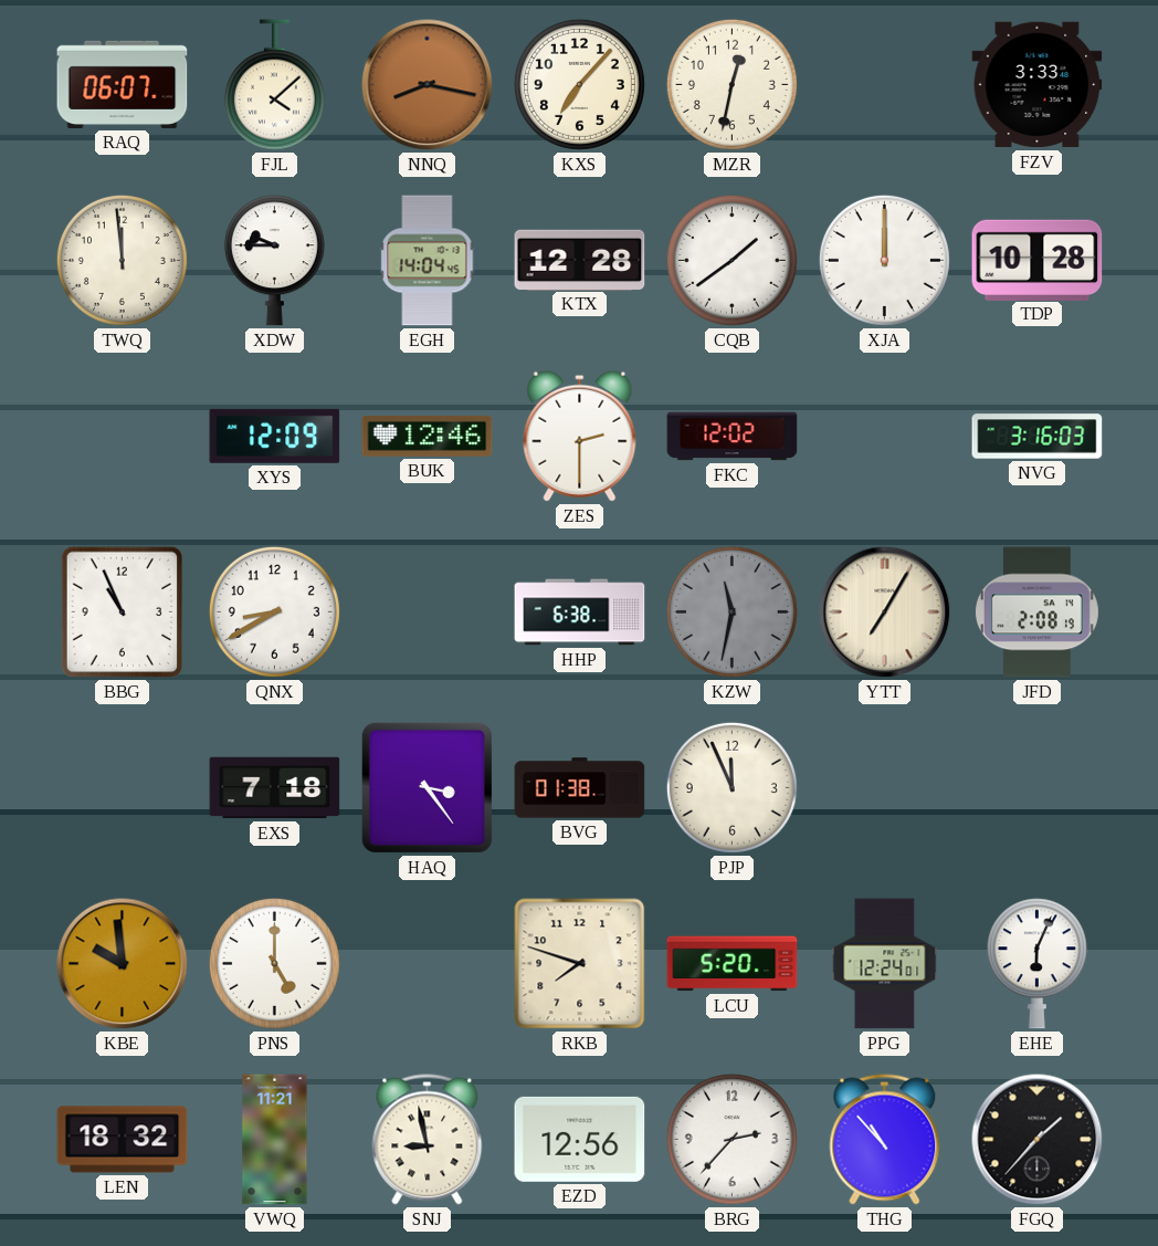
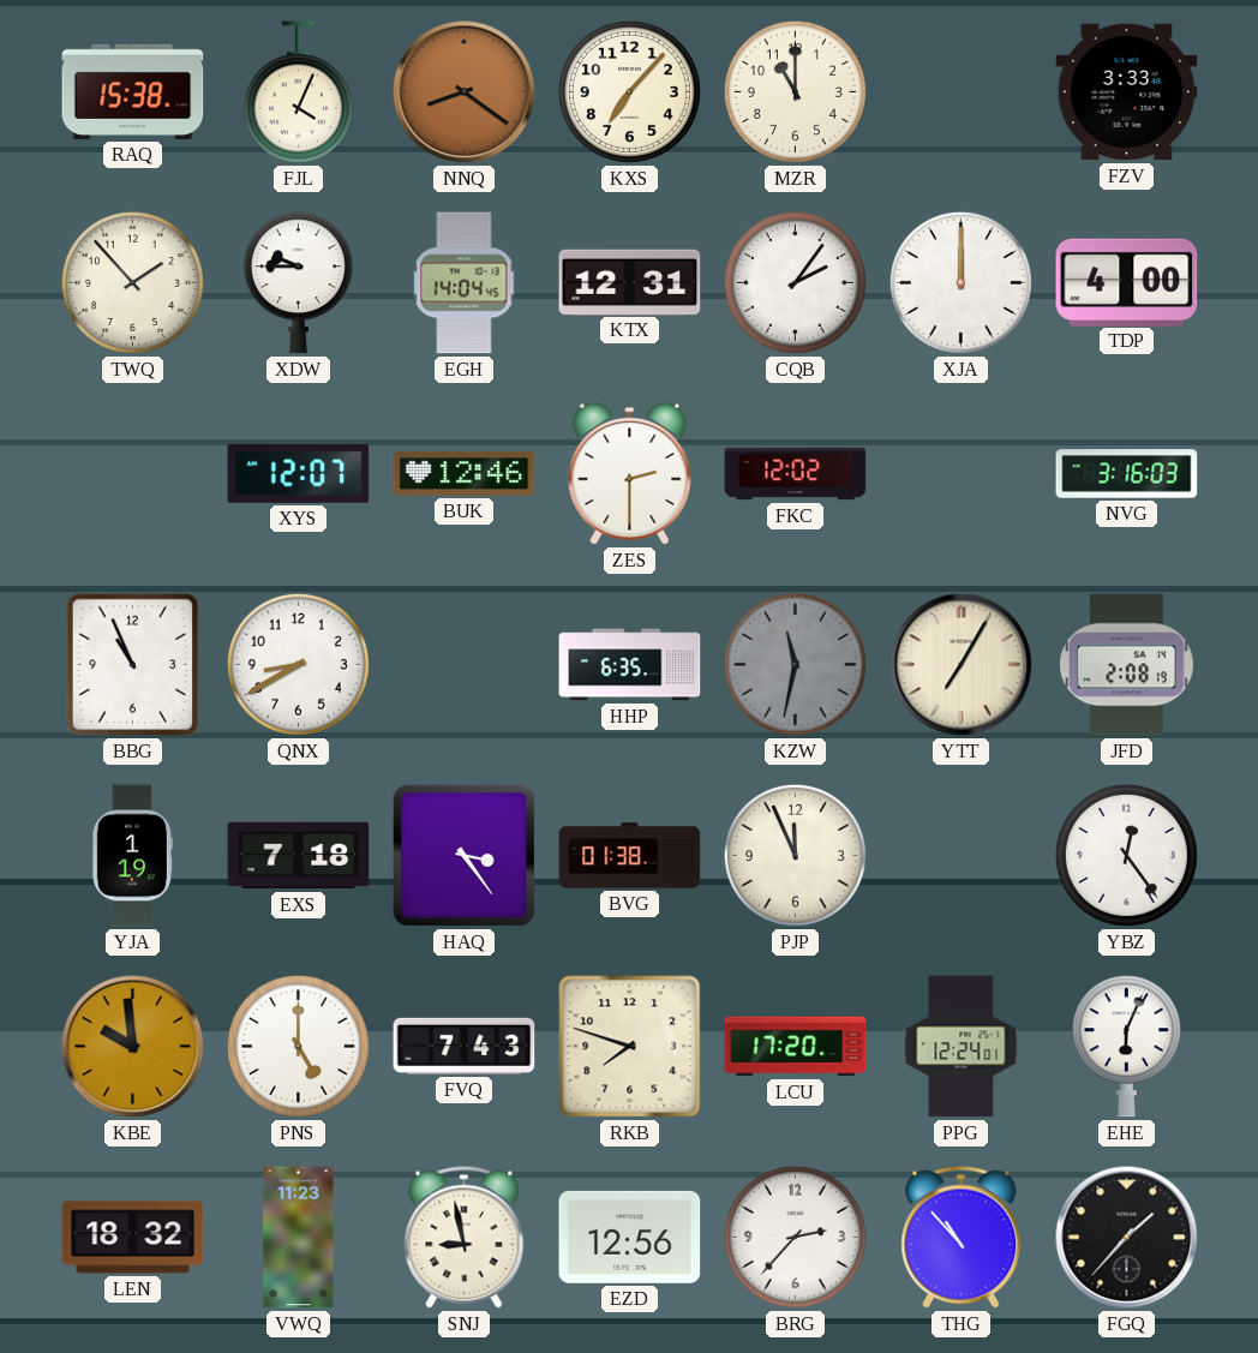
RAQ: 06:07 -> 15:38
FJL: 4:08 -> 4:04
NNQ: 8:17 -> 8:21
MZR: 12:32 -> 11:00
TWQ: 11:59 -> 1:53
KTX: 12:28 -> 12:31
CQB: 1:39 -> 2:06
TDP: 10:28 -> 4:00
XYS: 12:09 -> 12:07
HHP: 6:38 -> 6:35
YJA: none -> 1:19
YBZ: none -> 12:24
FVQ: none -> 7:43
LCU: 5:20 -> 17:20
VWQ: 11:21 -> 11:23
